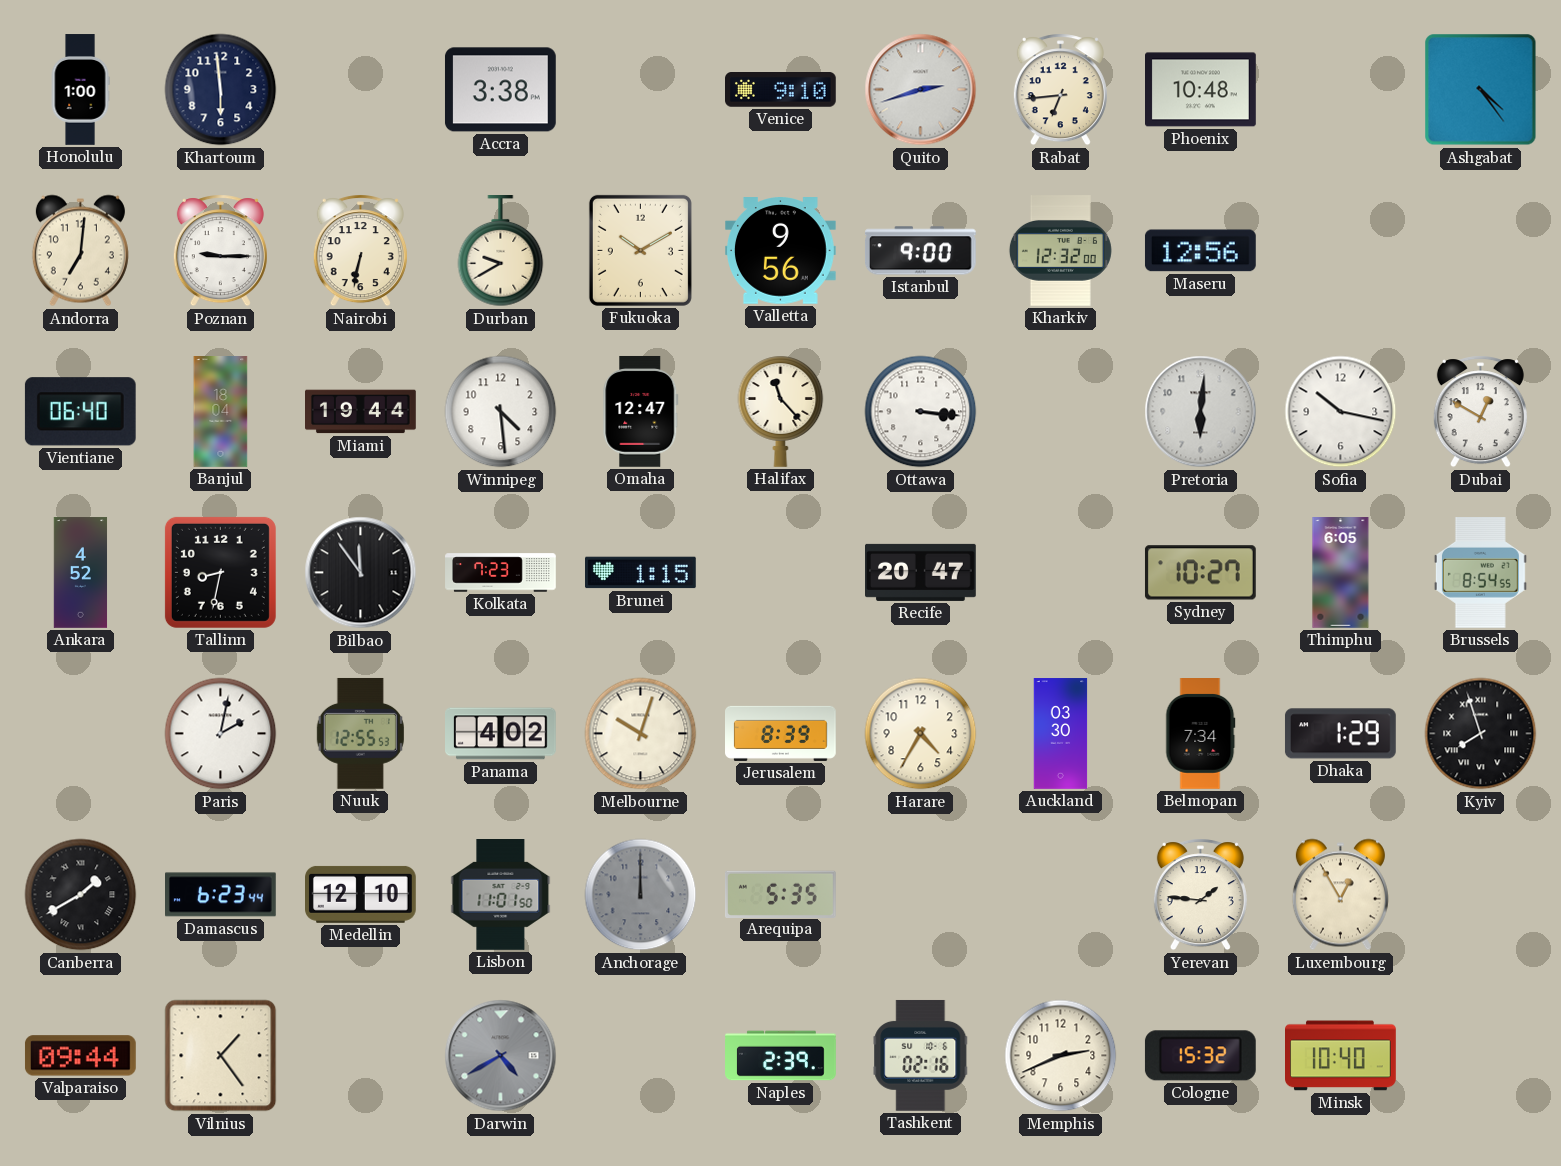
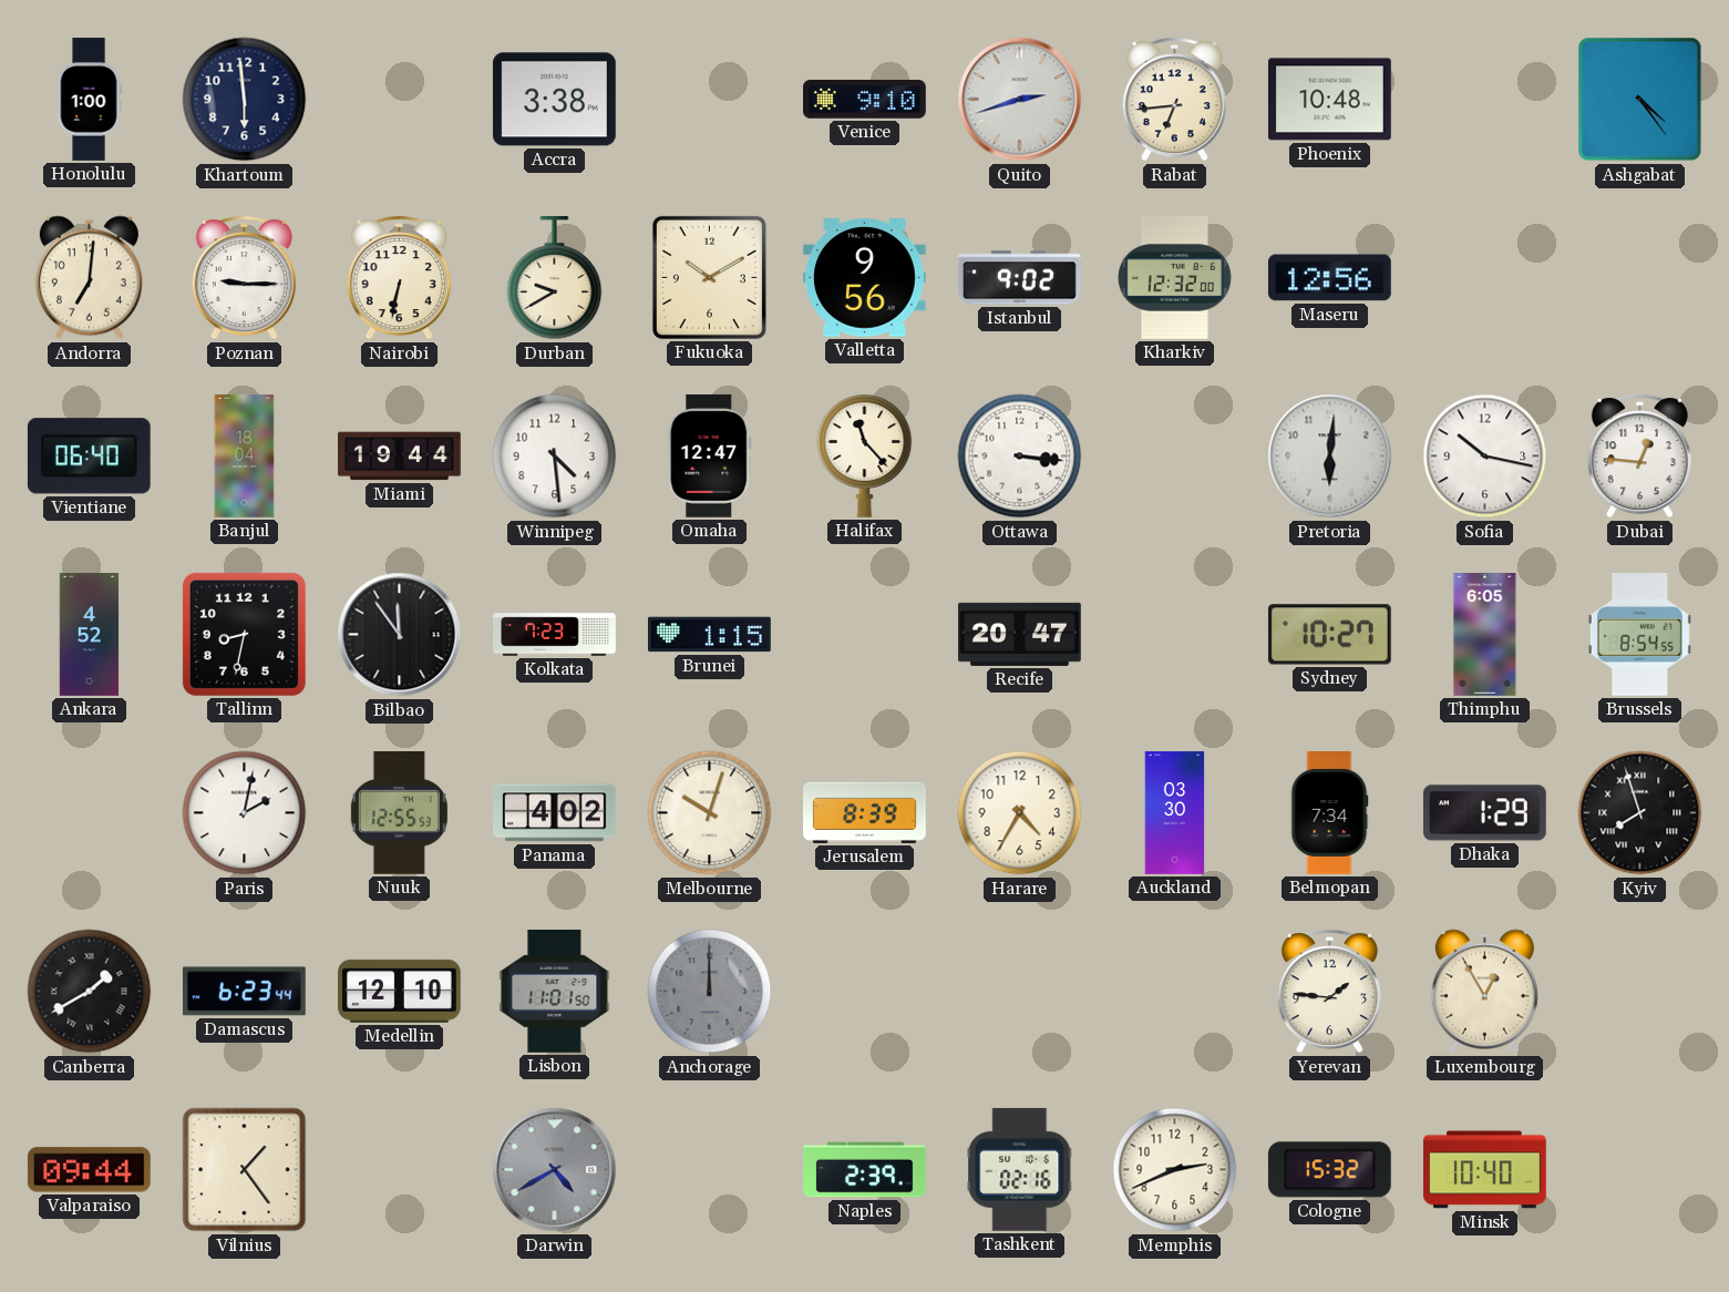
Istanbul: 9:00 -> 9:02
Dubai: 12:50 -> 12:46
Arequipa: 5:35 -> none
